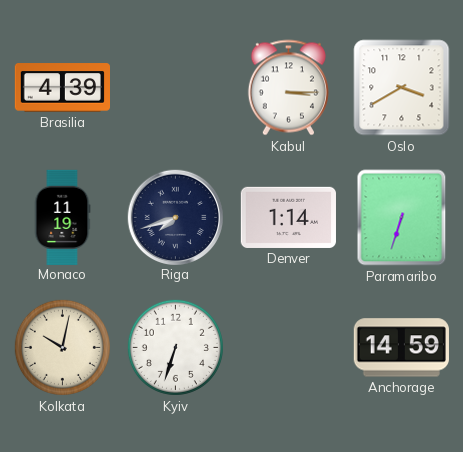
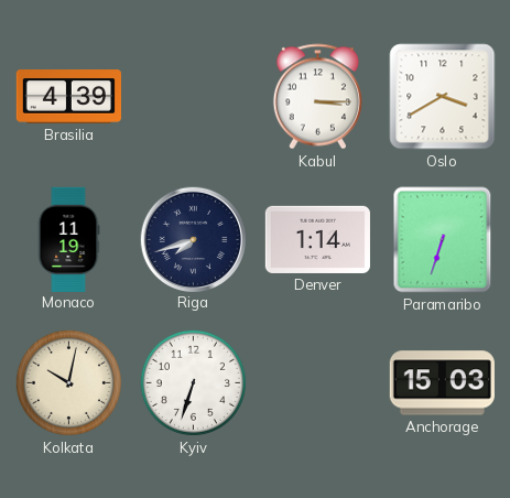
Anchorage: 14:59 -> 15:03
